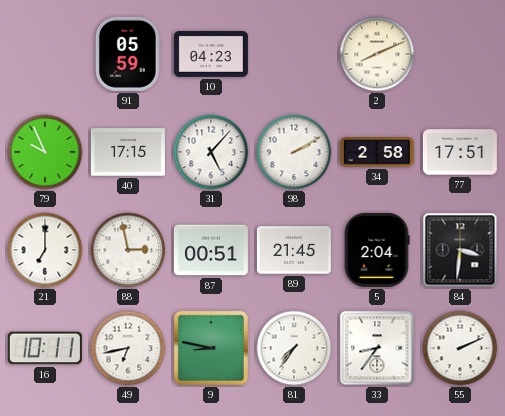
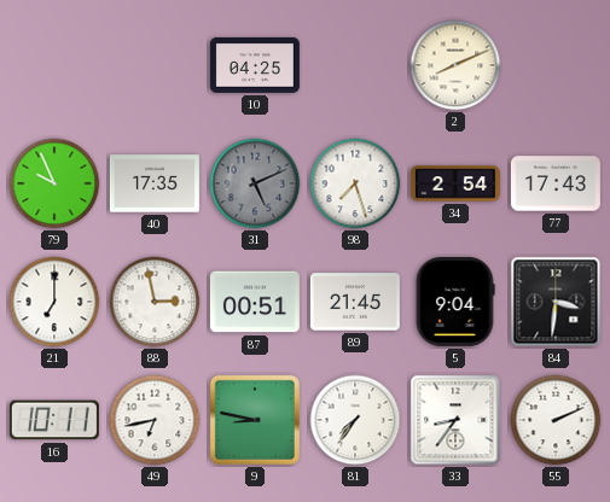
91: 05:59 -> none
10: 04:23 -> 04:25
40: 17:15 -> 17:35
31: 5:07 -> 5:11
31 dial: white -> grey
98: 2:10 -> 7:27
34: 2:58 -> 2:54
77: 17:51 -> 17:43
5: 2:04 -> 9:04
